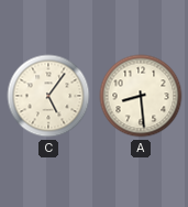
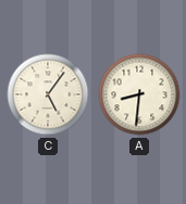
A: 8:29 -> 8:31
